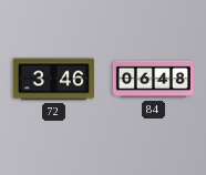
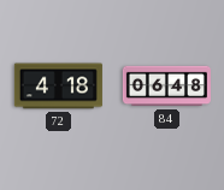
72: 3:46 -> 4:18
